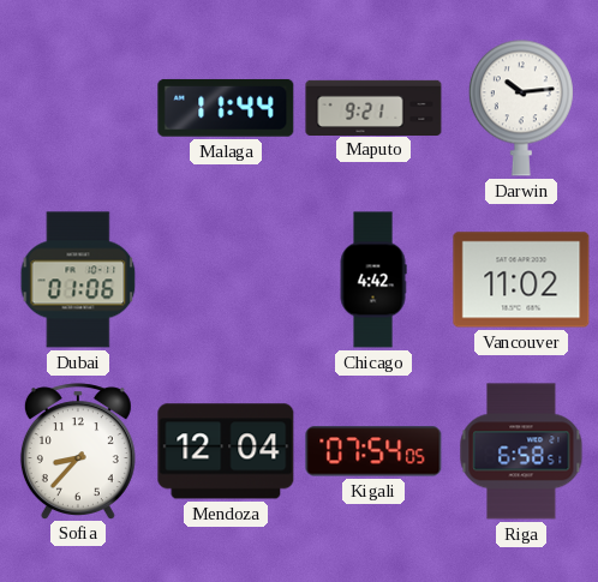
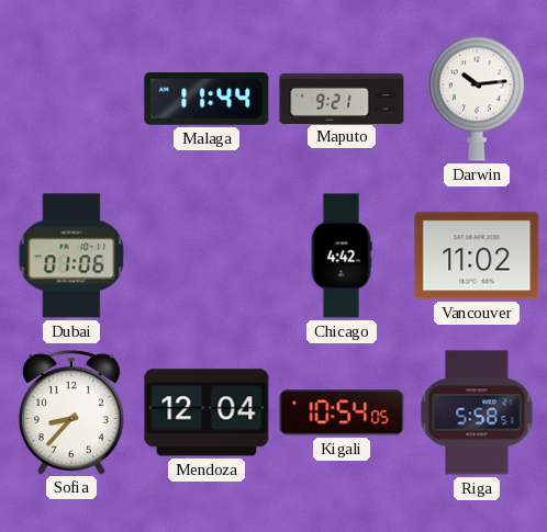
Kigali: 07:54 -> 10:54
Riga: 6:58 -> 5:58
